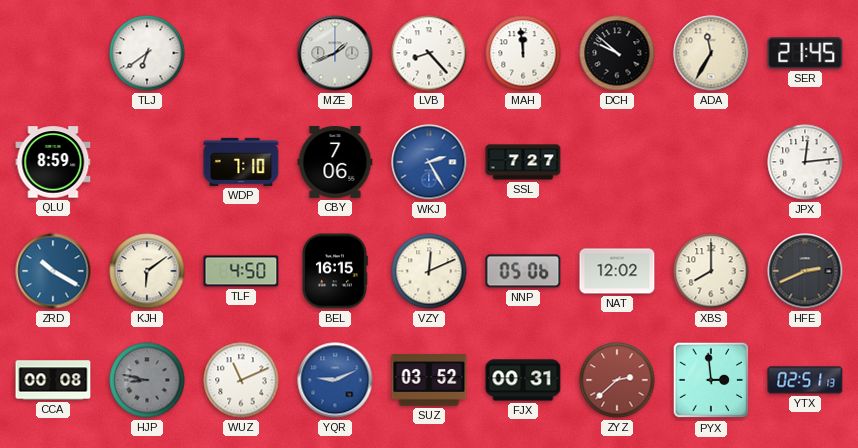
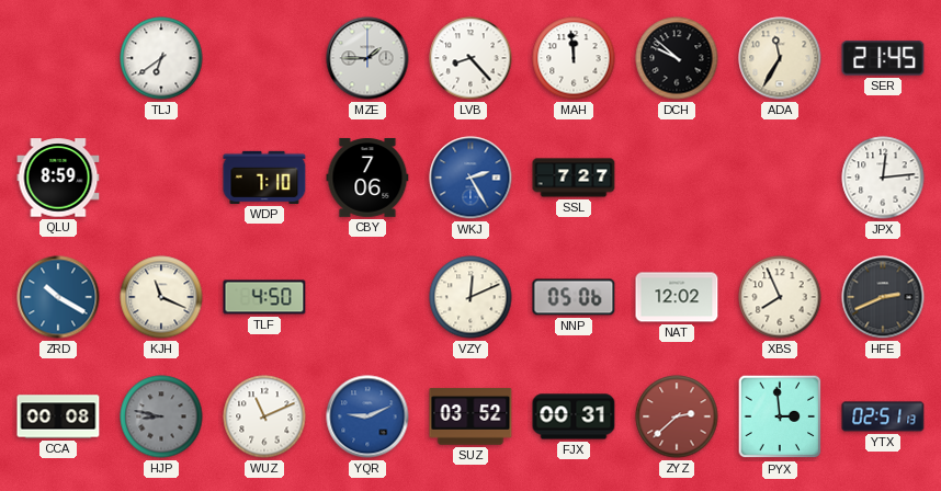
MZE: 1:41 -> 1:45
KJH: 6:09 -> 11:19
BEL: 16:15 -> none
XBS: 8:00 -> 7:56
